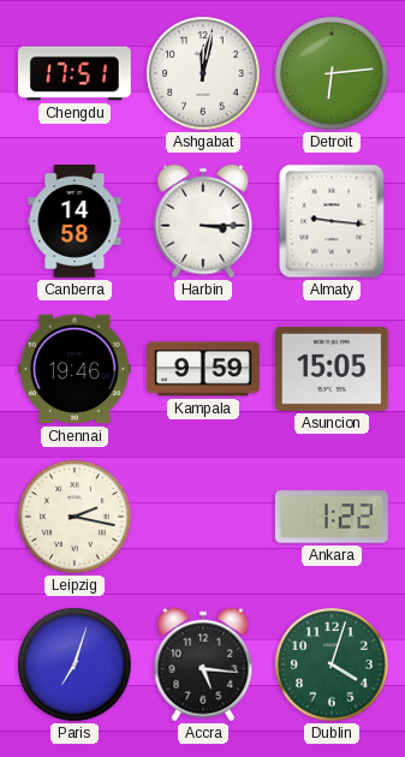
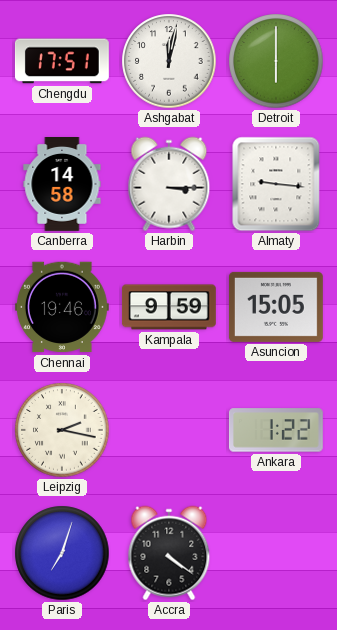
Detroit: 6:14 -> 6:00
Accra: 5:16 -> 4:21
Dublin: 4:03 -> none
